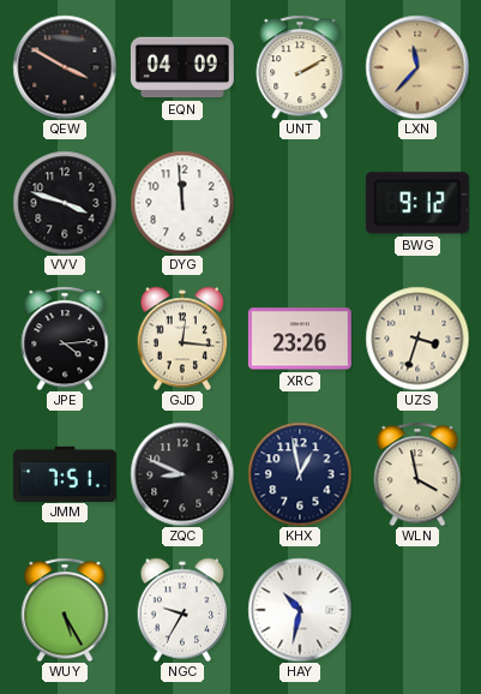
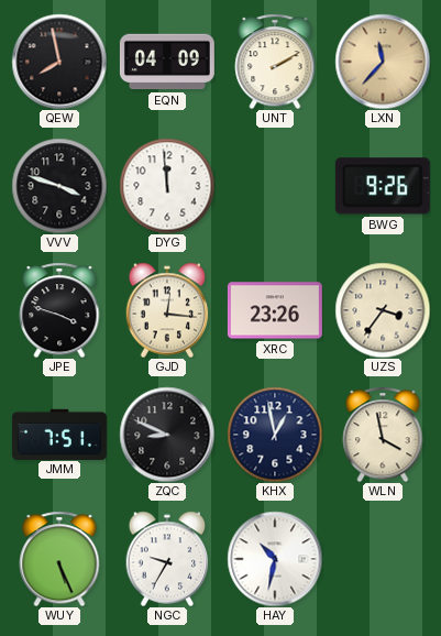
QEW: 3:50 -> 7:58
BWG: 9:12 -> 9:26
JPE: 4:14 -> 3:48
UZS: 3:33 -> 3:36
WUY: 5:25 -> 5:26
